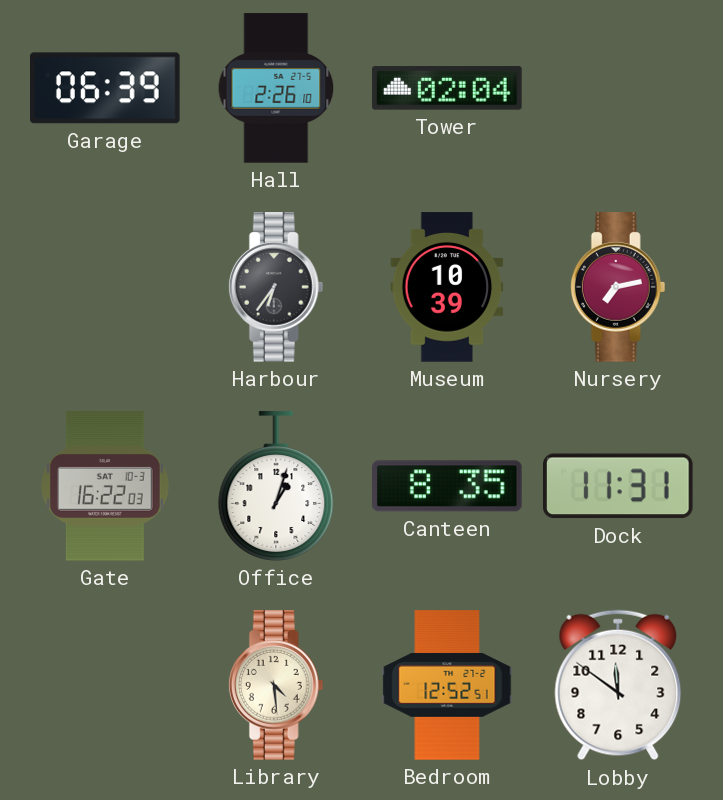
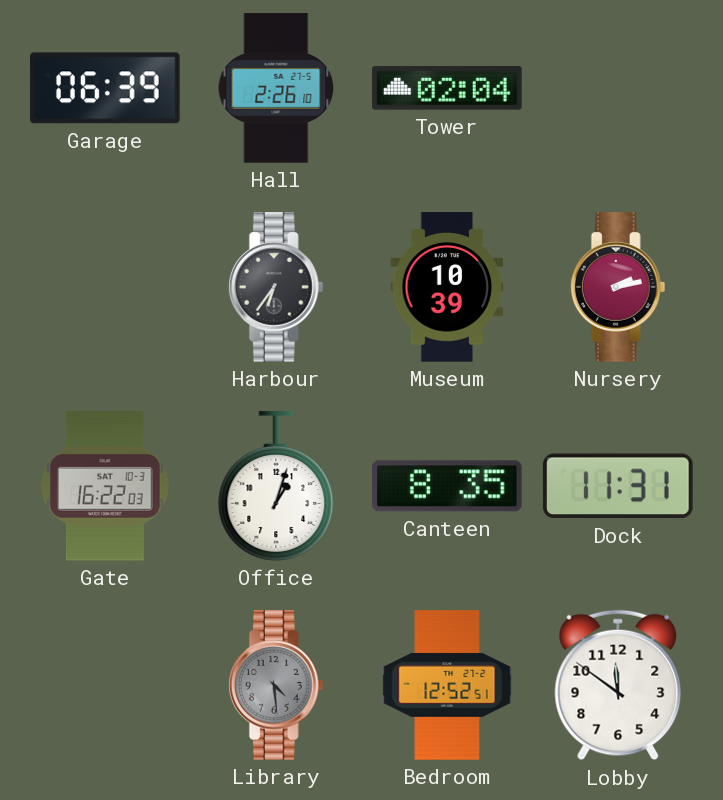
Nursery: 7:13 -> 2:13
Library dial: cream -> grey
